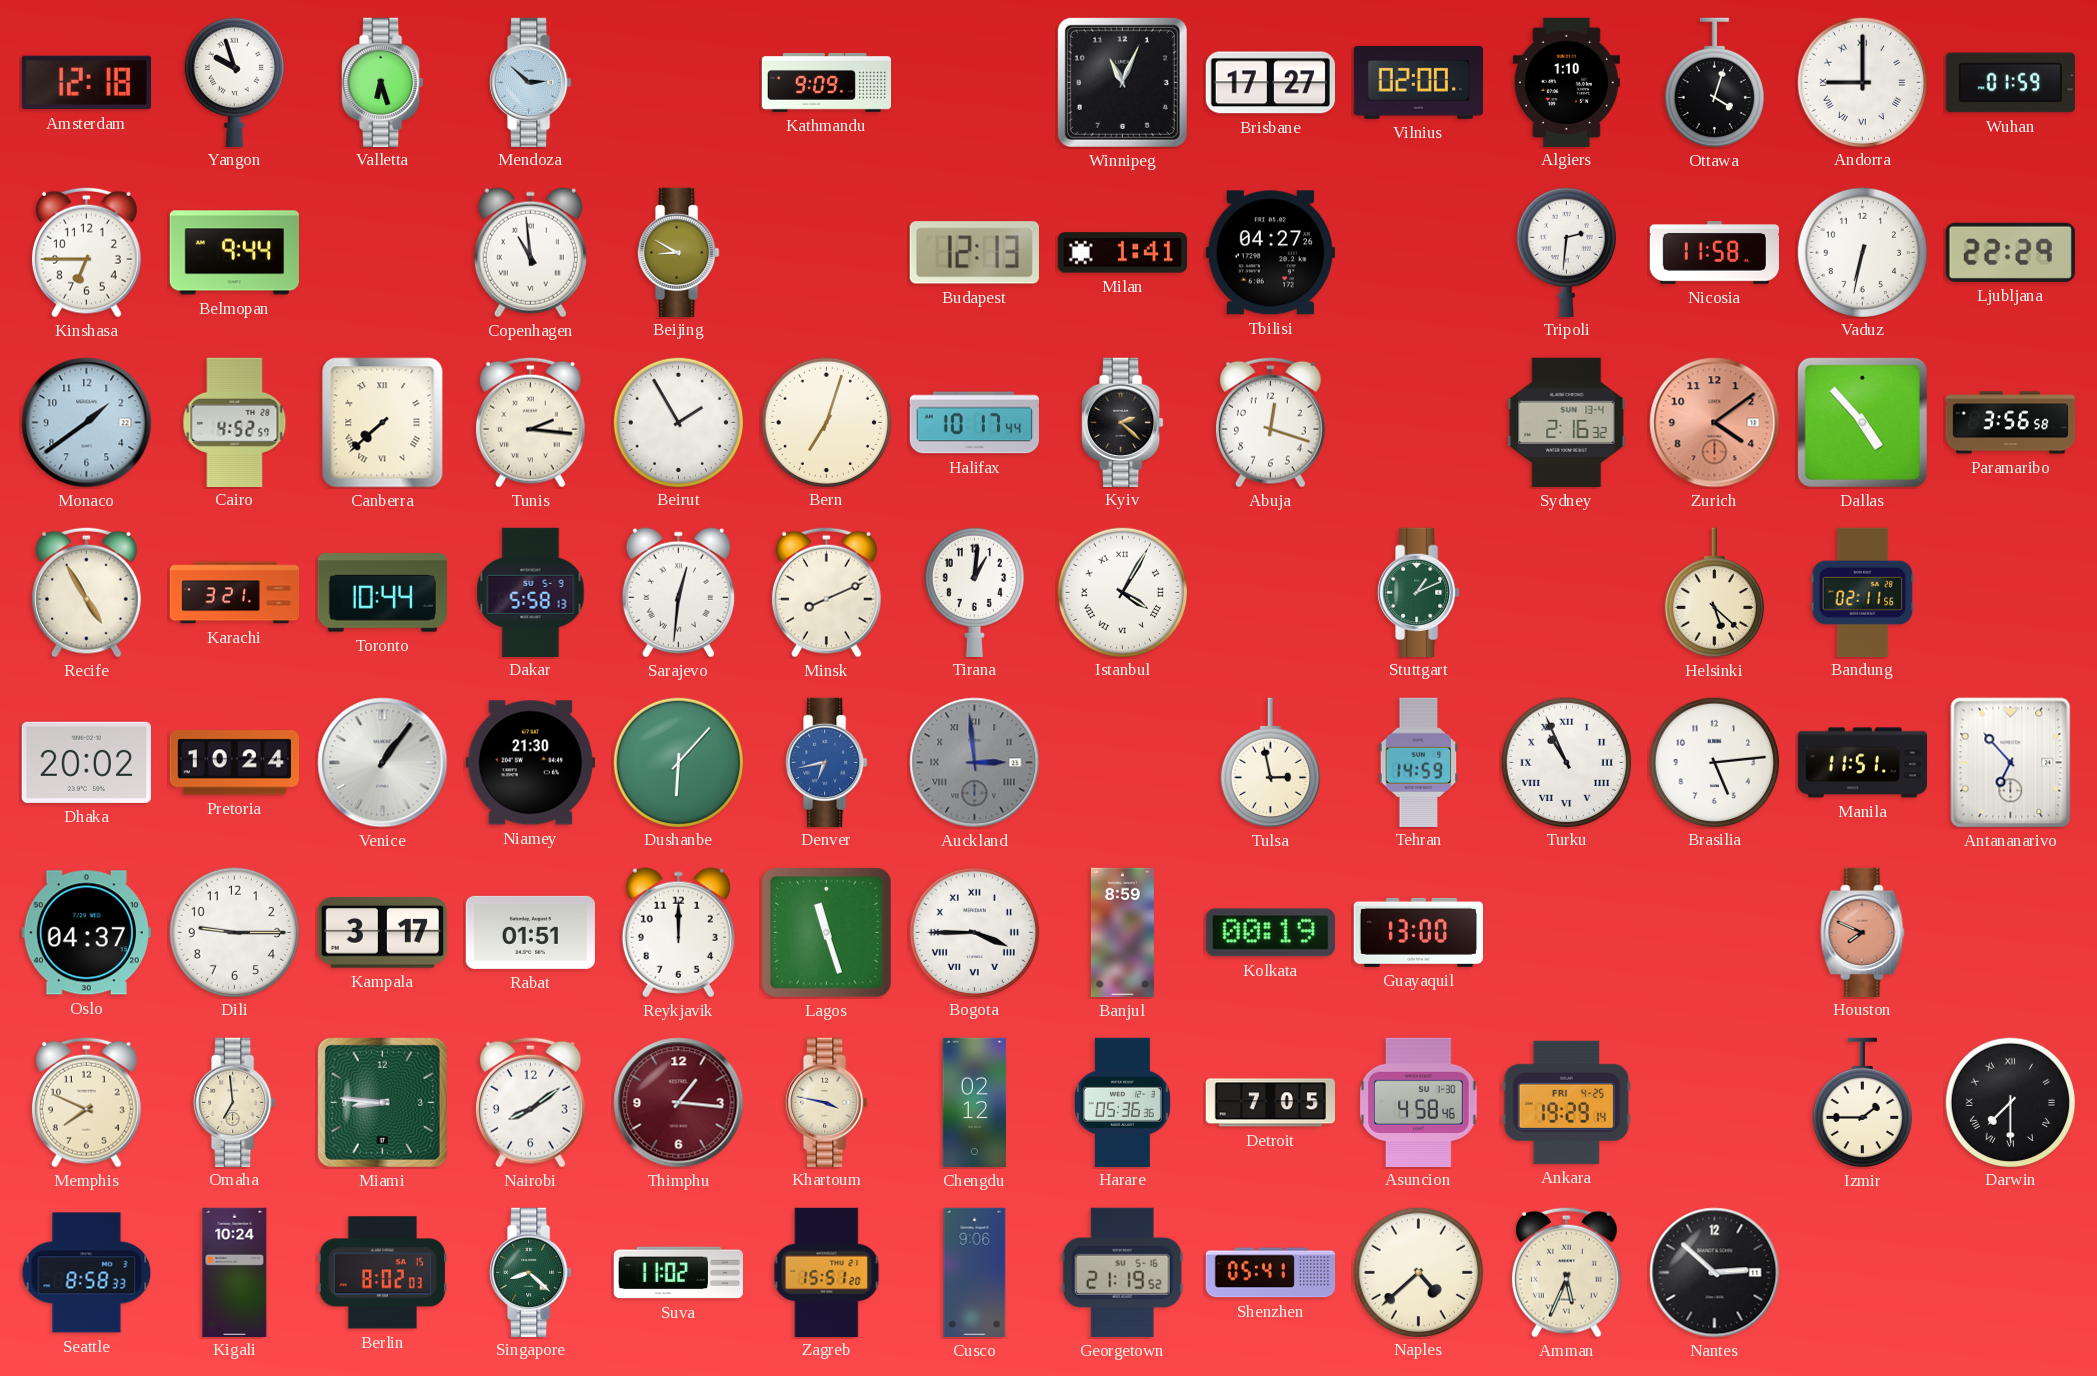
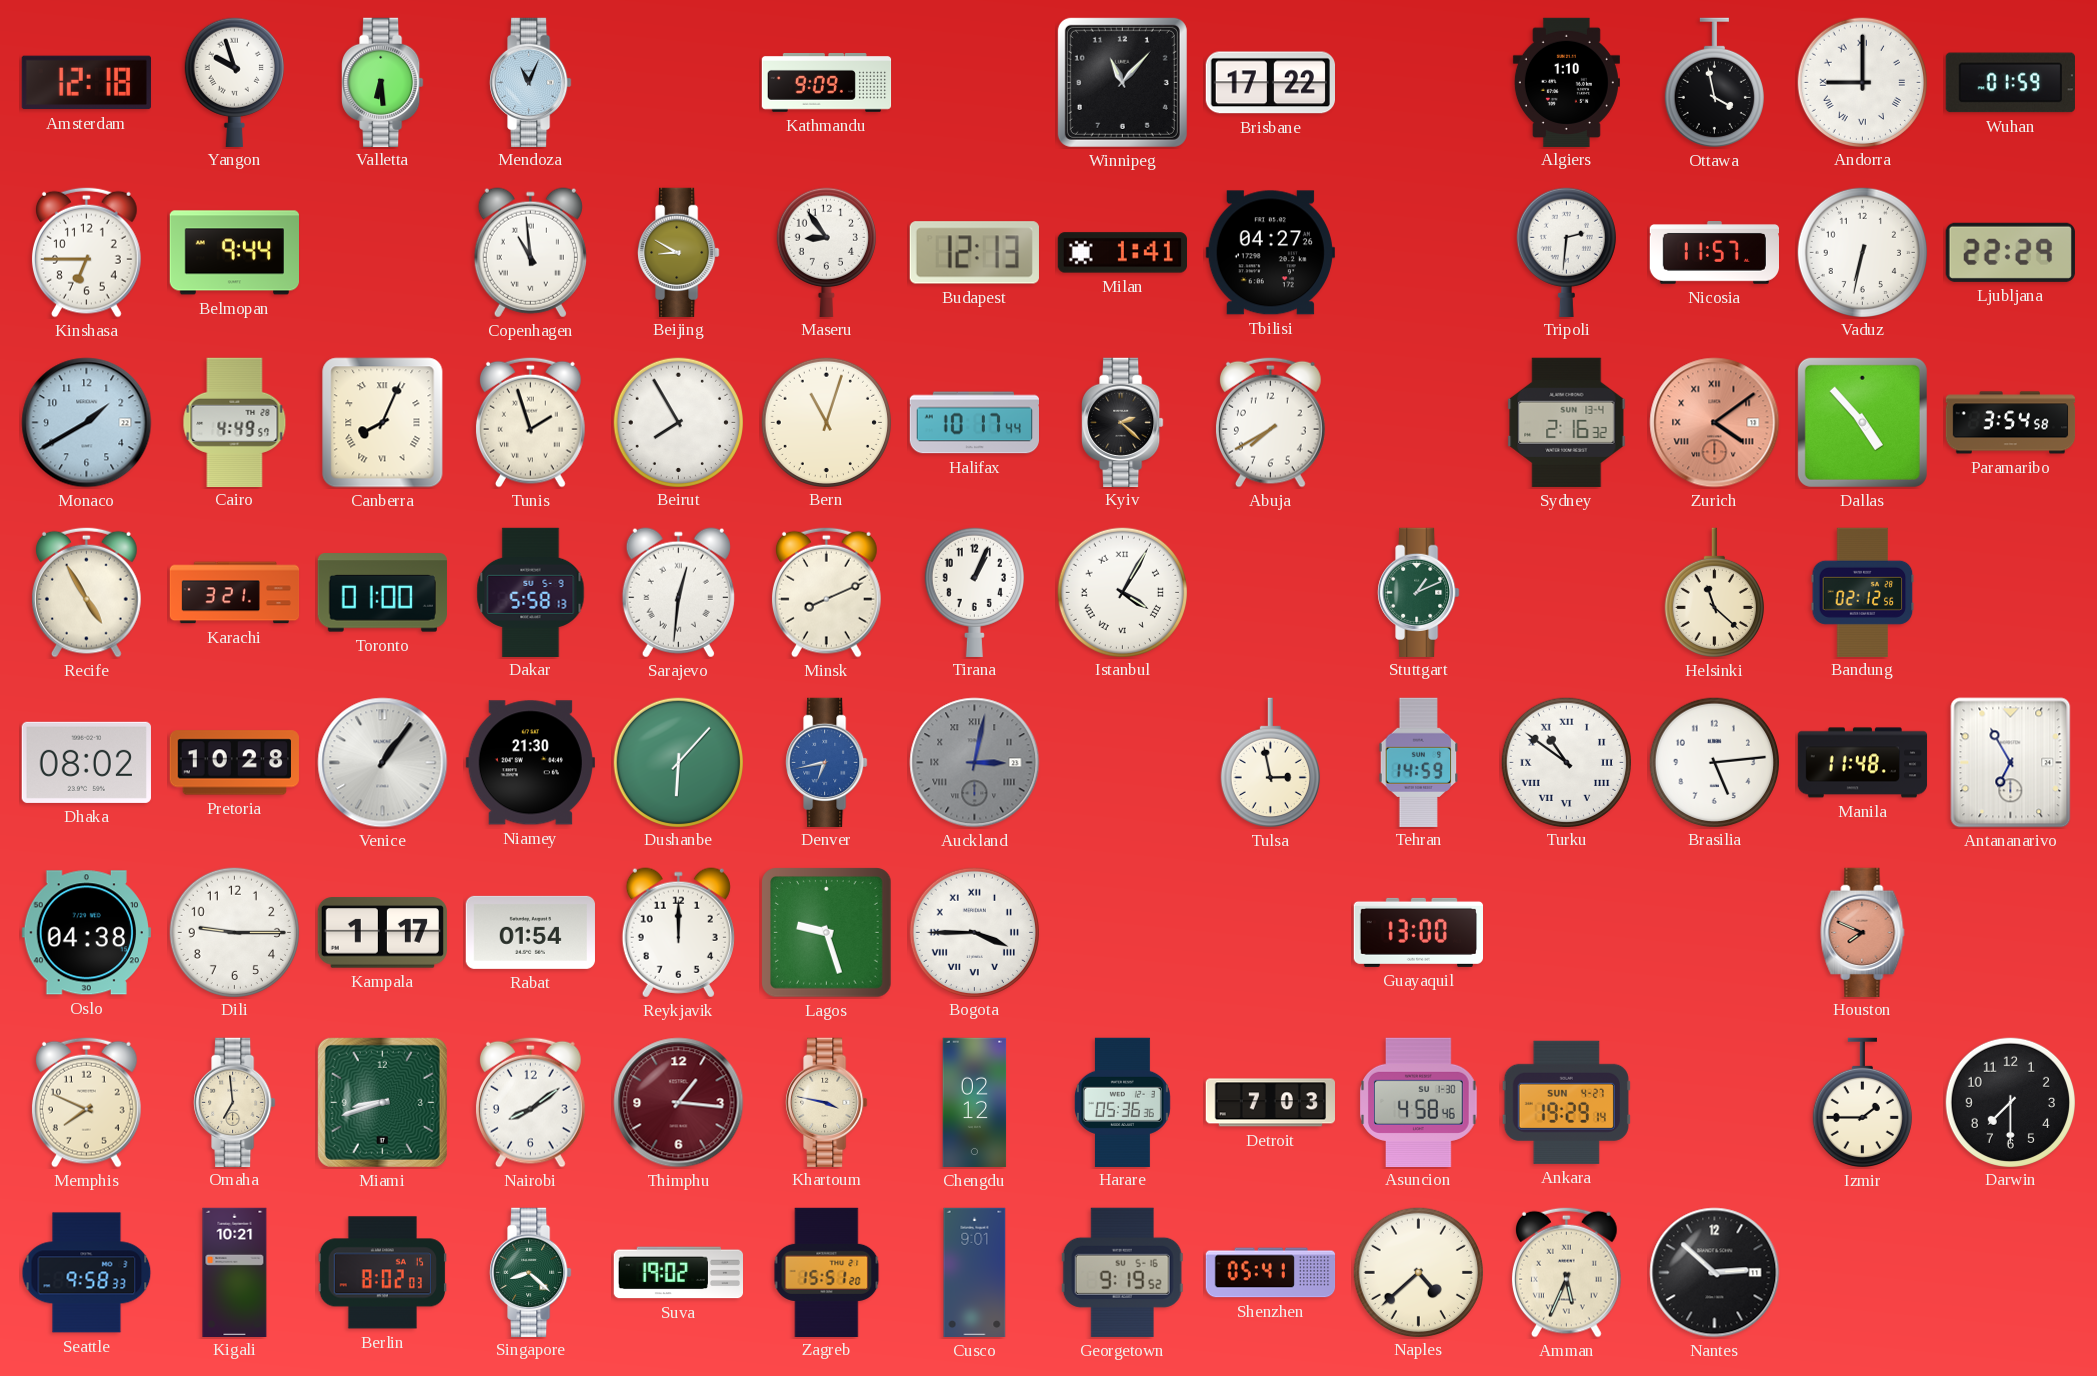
Valletta: 6:27 -> 6:29
Mendoza: 2:52 -> 11:04
Winnipeg: 11:04 -> 11:07
Brisbane: 17:27 -> 17:22
Vilnius: 02:00 -> none
Ottawa: 4:03 -> 3:58
Maseru: none -> 8:54
Nicosia: 11:58 -> 11:57
Monaco: 1:39 -> 1:40
Cairo: 4:52 -> 4:49
Canberra: 7:38 -> 8:04
Tunis: 2:16 -> 1:57
Beirut: 1:55 -> 7:55
Bern: 7:03 -> 11:03
Abuja: 12:18 -> 7:40
Zurich numerals: Arabic -> Roman
Paramaribo: 3:56 -> 3:54
Toronto: 10:44 -> 01:00
Tirana: 1:01 -> 1:04
Helsinki: 5:22 -> 11:22
Bandung: 02:11 -> 02:12
Dhaka: 20:02 -> 08:02
Pretoria: 10:24 -> 10:28
Auckland: 2:59 -> 3:02
Turku: 10:56 -> 10:51
Manila: 11:51 -> 11:48
Antananarivo: 6:53 -> 6:55
Oslo: 04:37 -> 04:38
Kampala: 3:17 -> 1:17
Rabat: 01:51 -> 01:54
Lagos: 11:27 -> 9:27
Banjul: 8:59 -> none
Kolkata: 00:19 -> none
Miami: 8:46 -> 8:42
Detroit: 7:05 -> 7:03
Ankara date: FRI 4-25 -> SUN 4-27
Darwin numerals: Roman -> Arabic
Seattle: 8:58 -> 9:58
Kigali: 10:24 -> 10:21
Suva: 11:02 -> 19:02
Cusco: 9:06 -> 9:01
Georgetown: 21:19 -> 9:19
